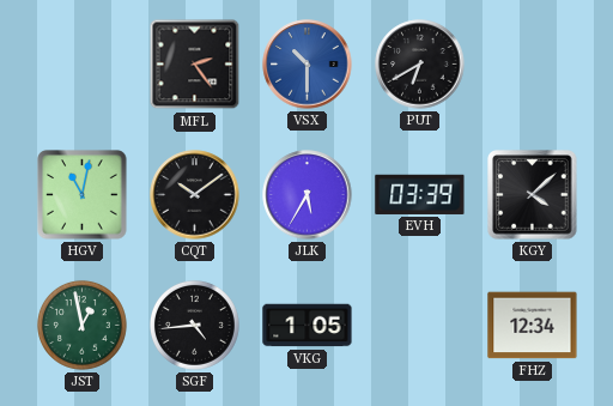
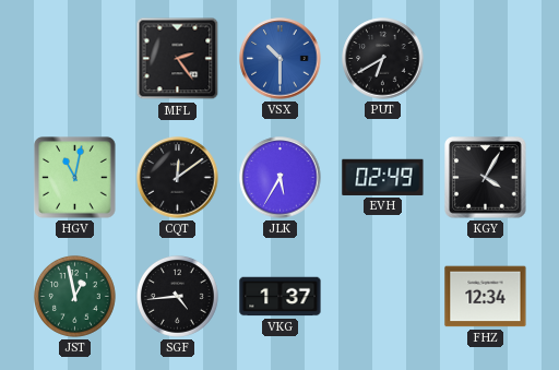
CQT: 10:09 -> 12:09
EVH: 03:39 -> 02:49
KGY: 4:08 -> 4:05
VKG: 1:05 -> 1:37
